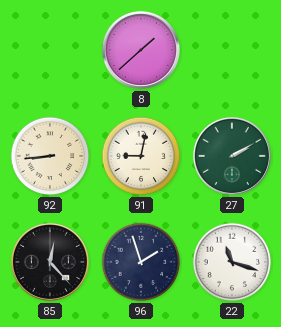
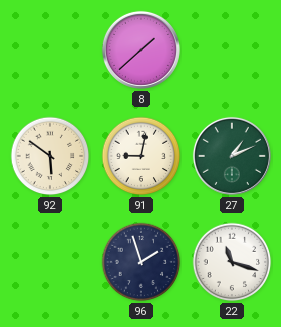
92: 8:44 -> 5:51
27: 2:10 -> 1:11
85: 12:23 -> none
